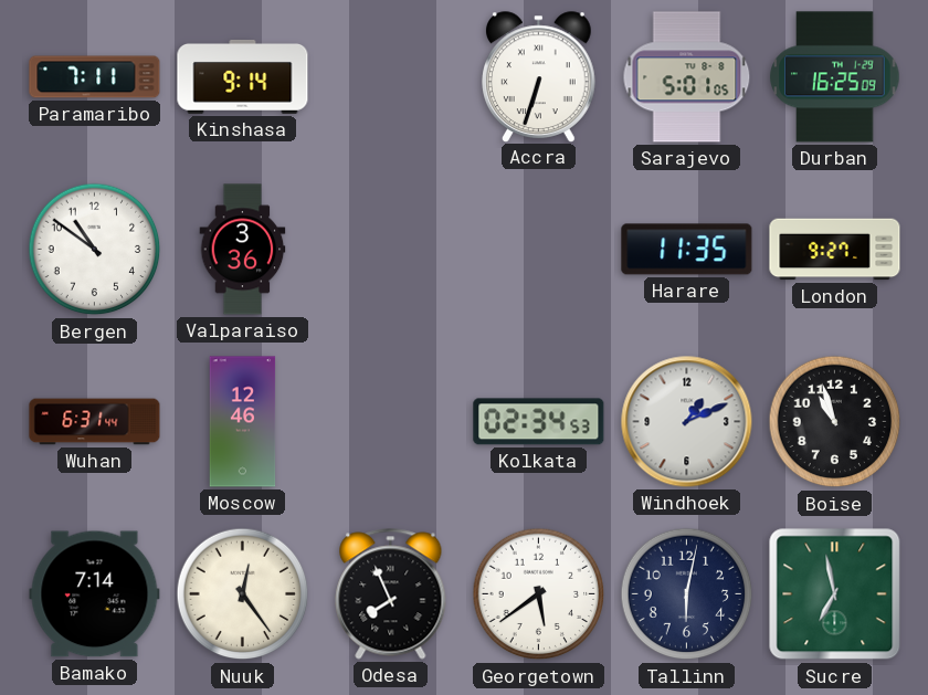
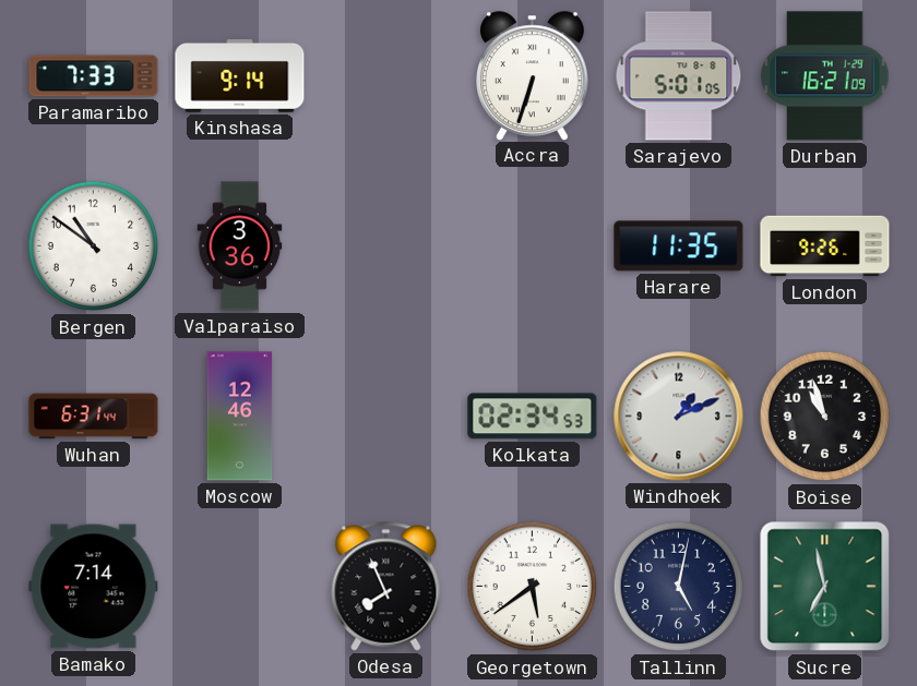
Paramaribo: 7:11 -> 7:33
Durban: 16:25 -> 16:21
London: 9:27 -> 9:26
Nuuk: 12:24 -> none
Tallinn: 6:02 -> 5:02
